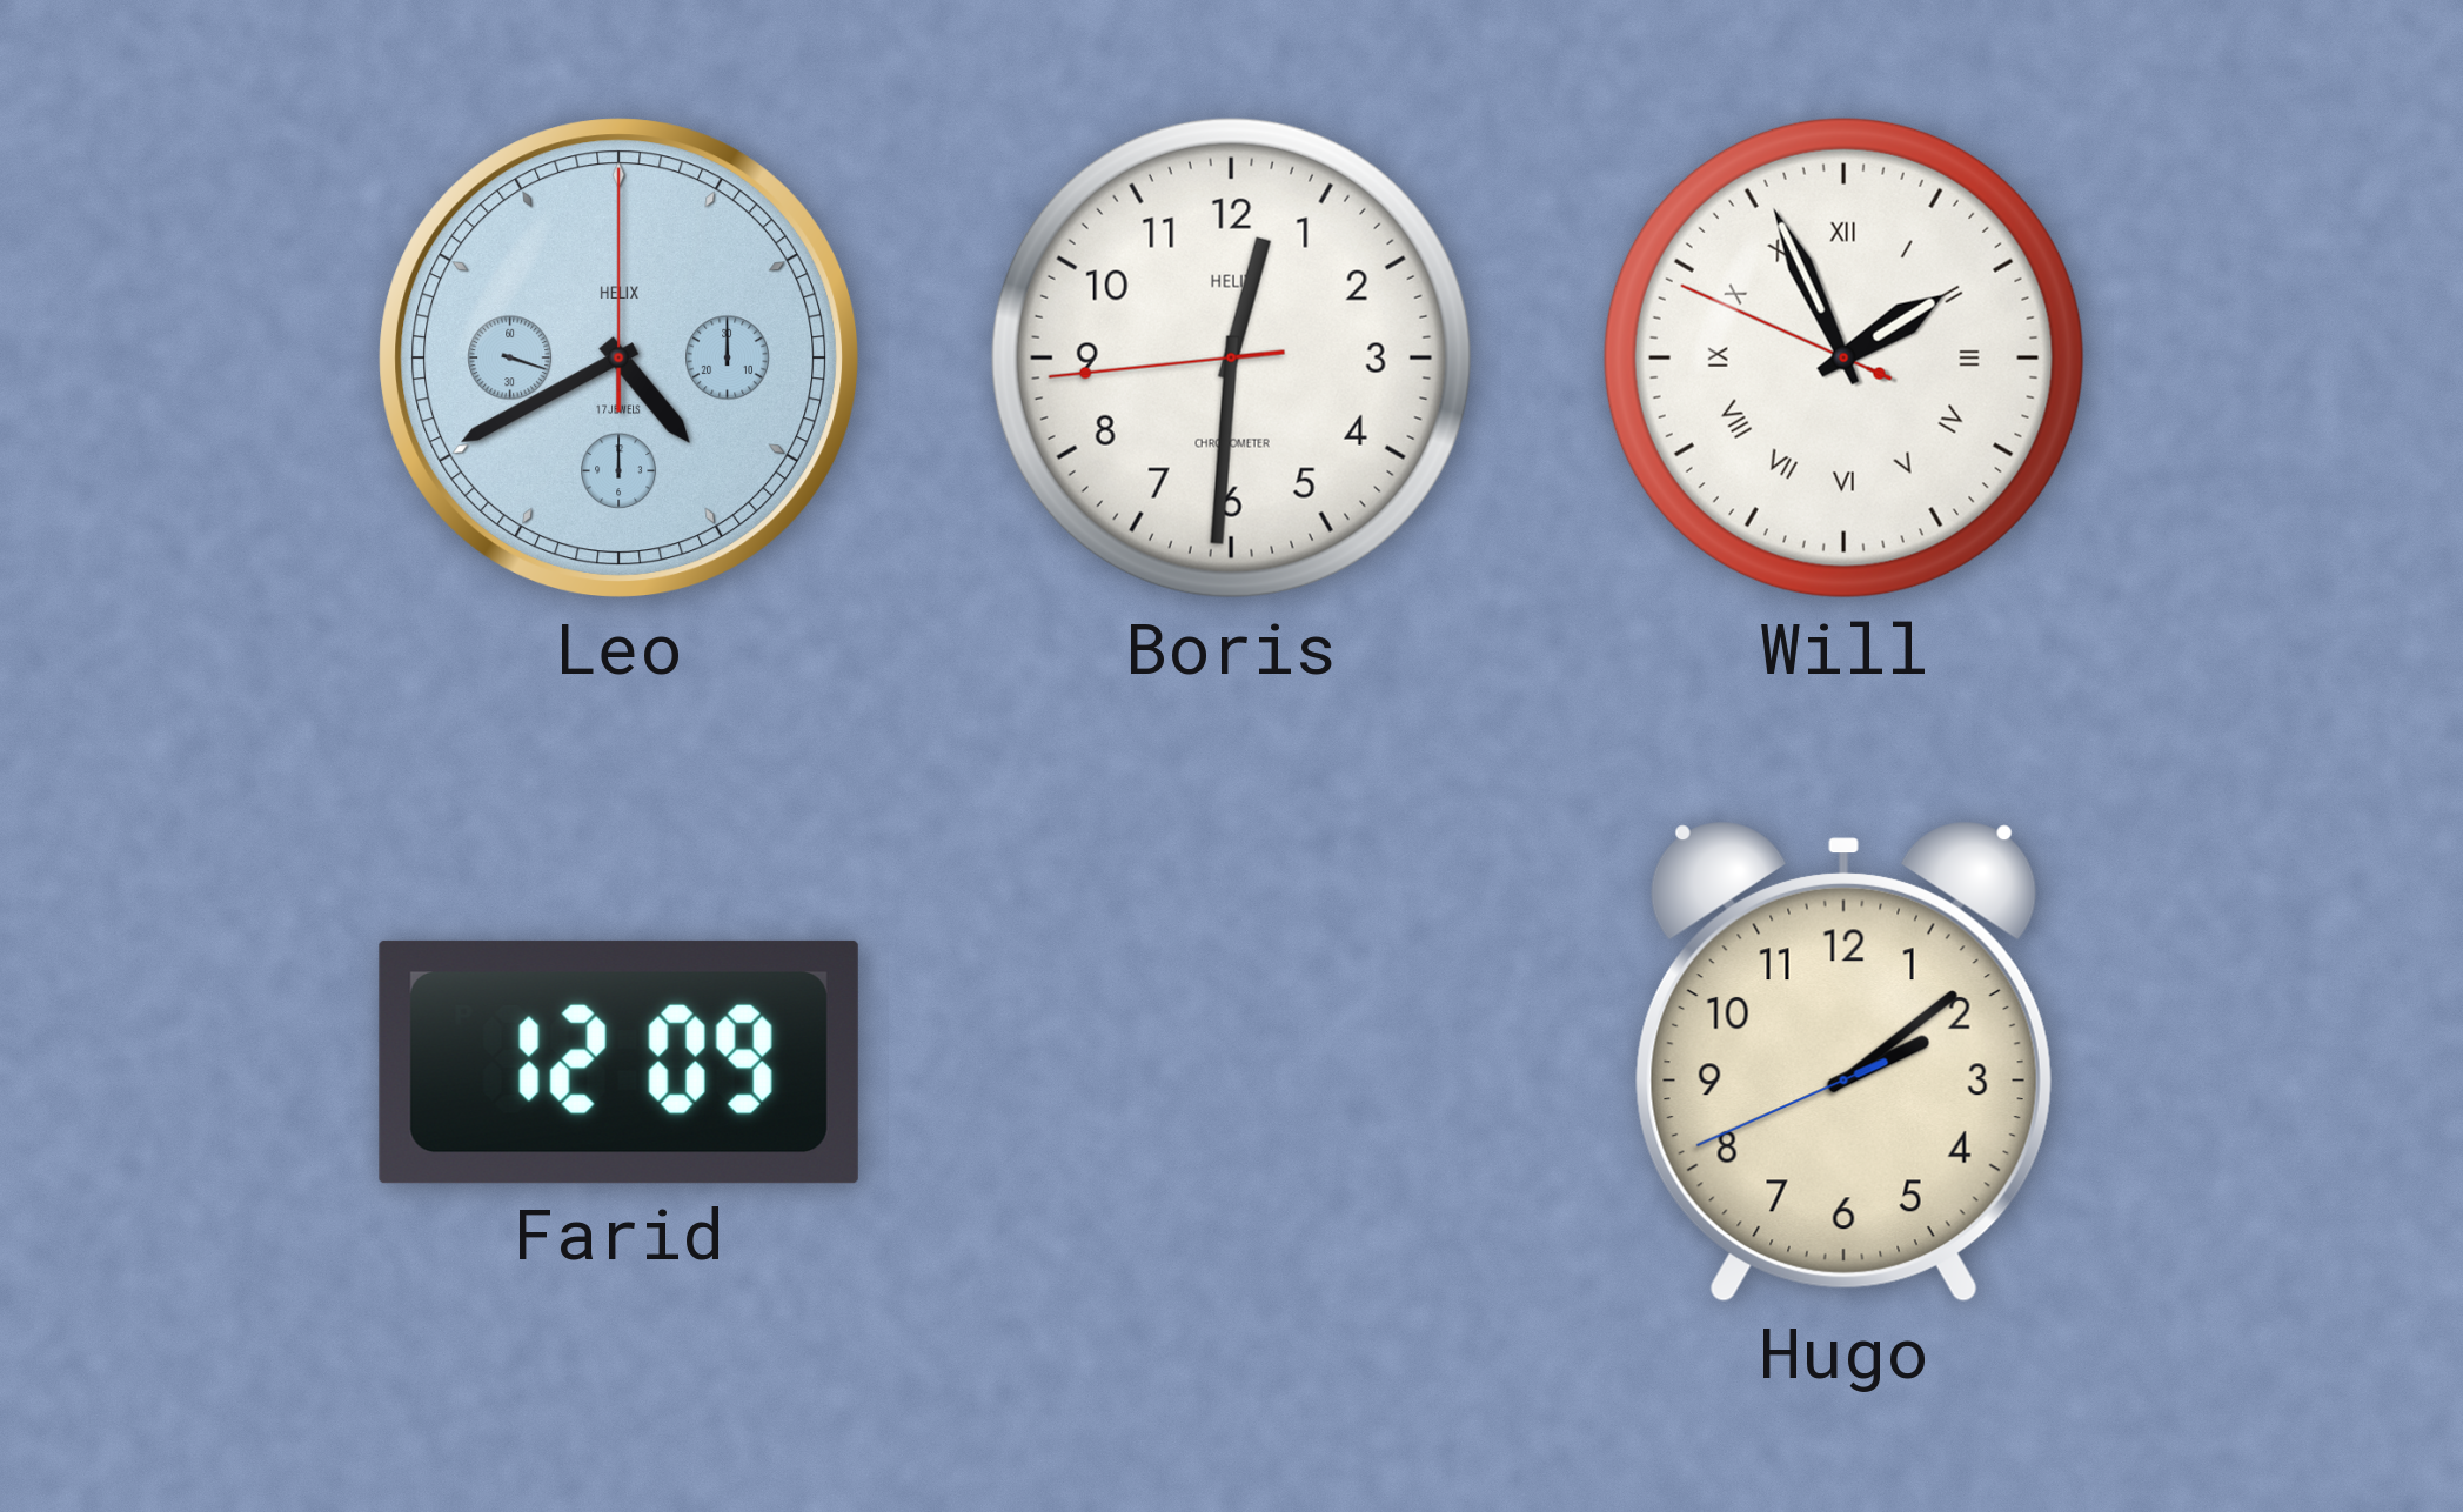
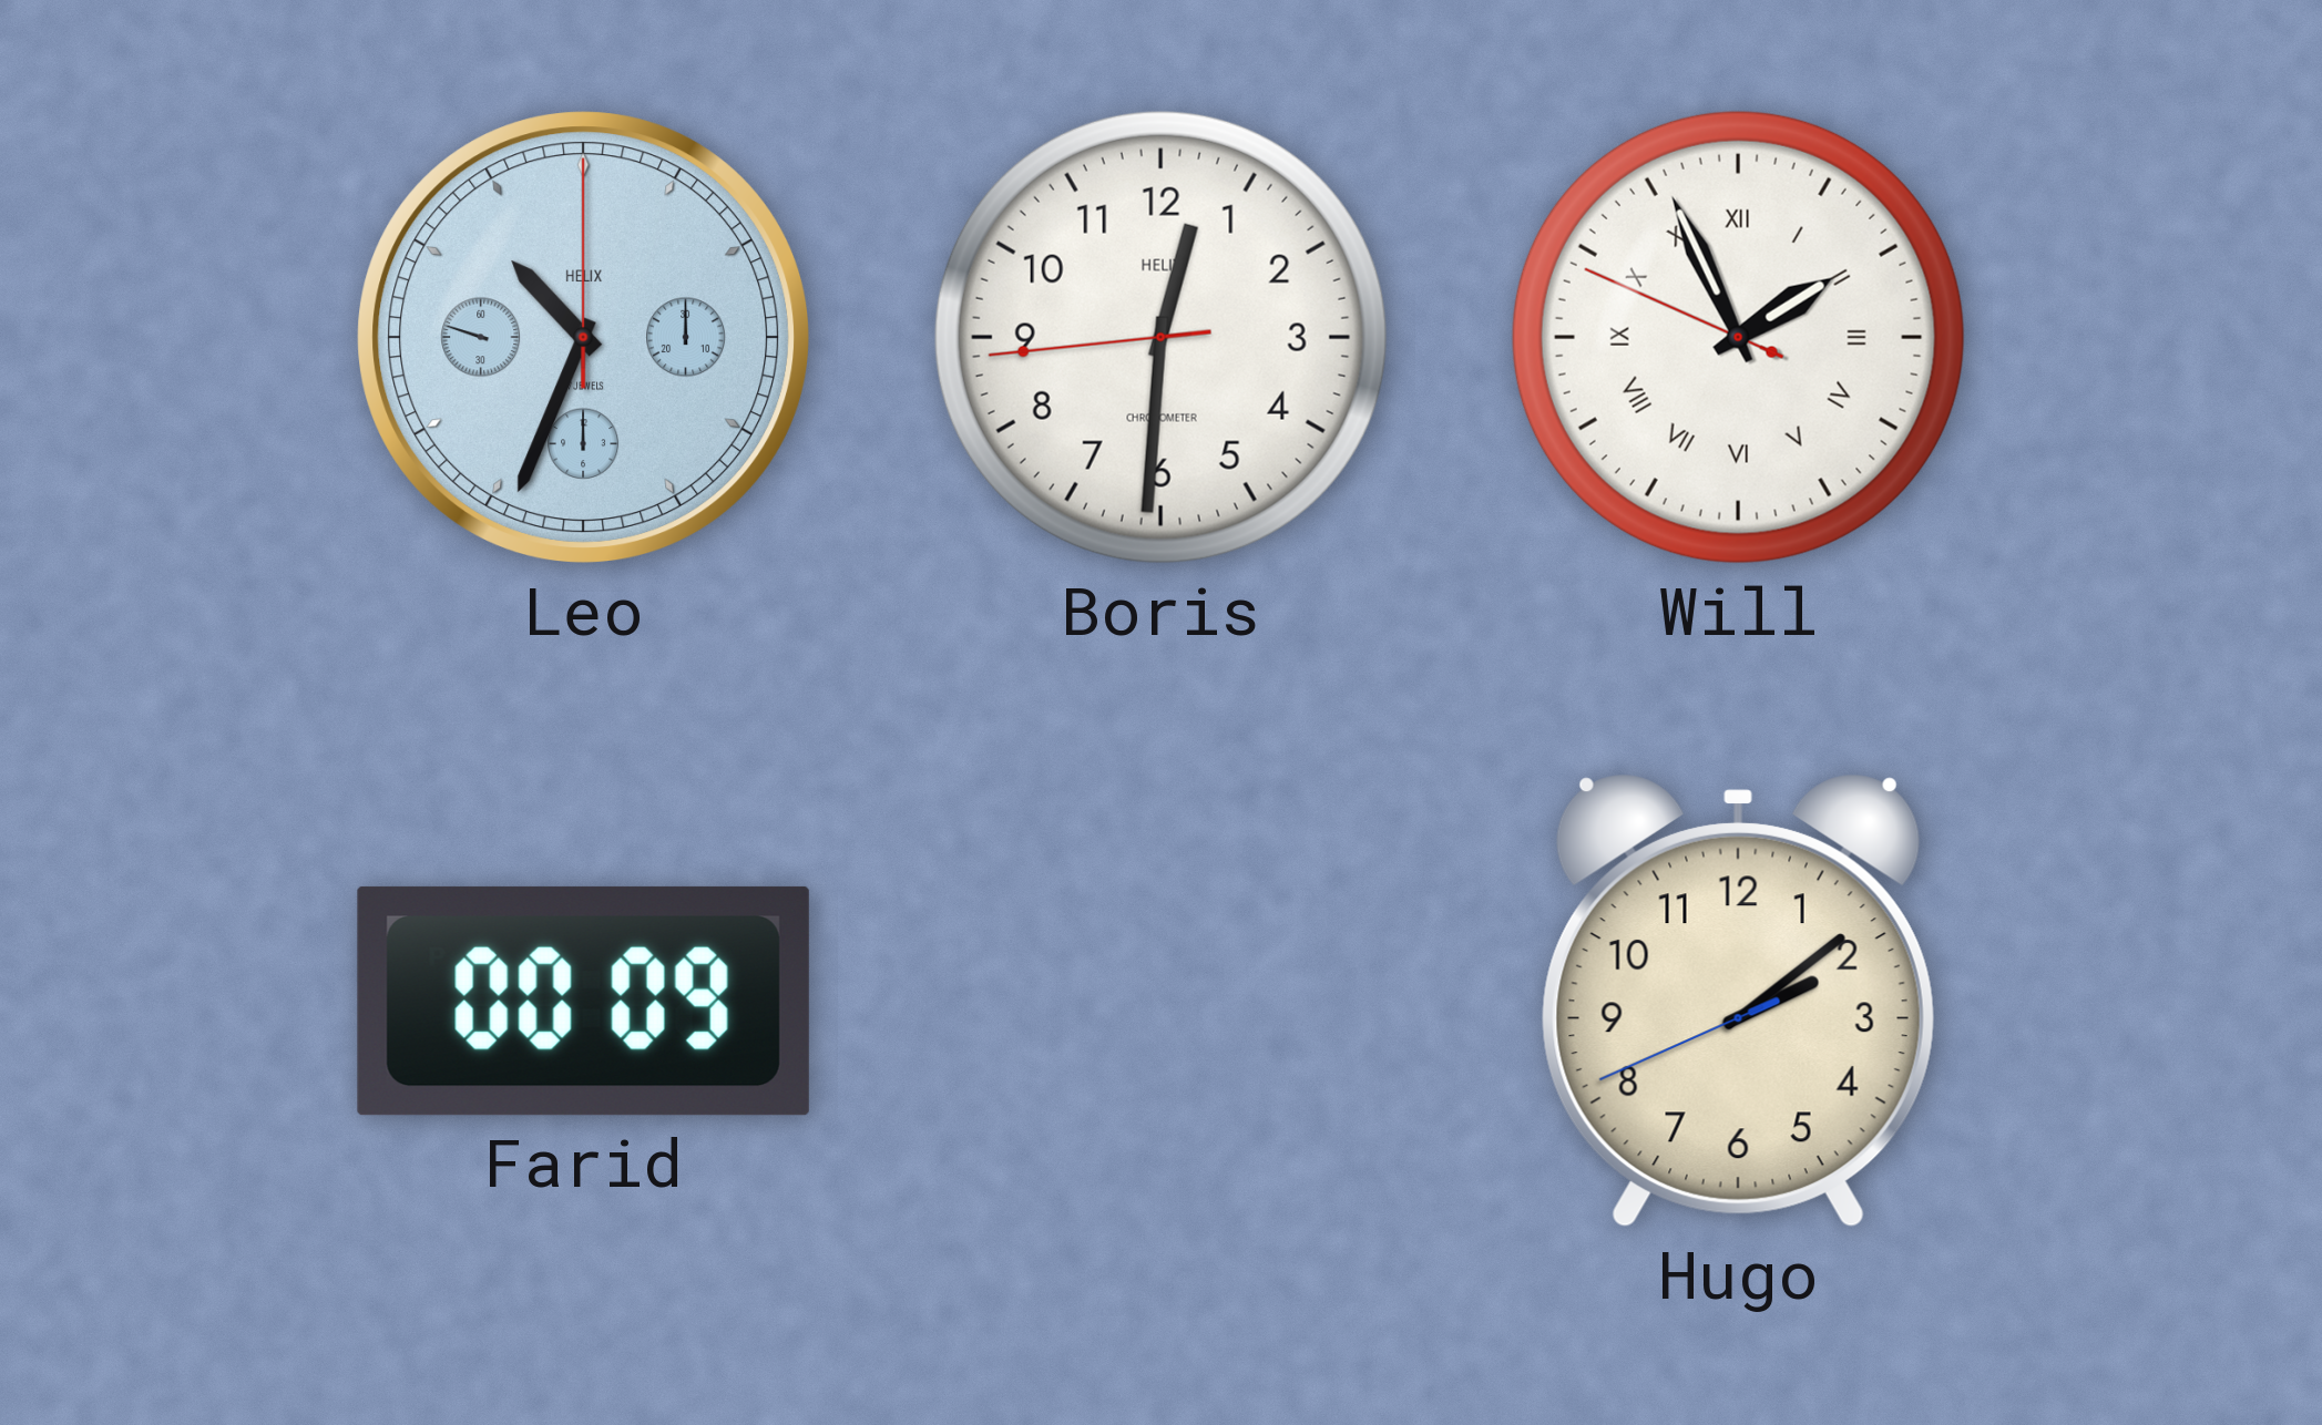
Leo: 4:40 -> 10:33
Farid: 12:09 -> 00:09
